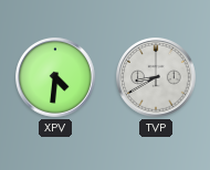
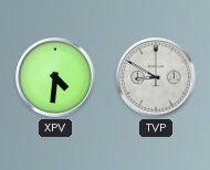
TVP: 8:40 -> 8:50
